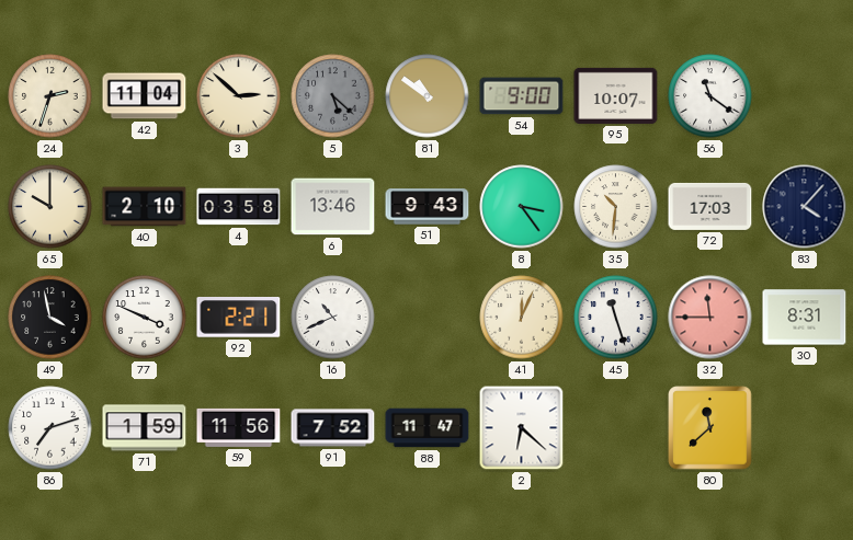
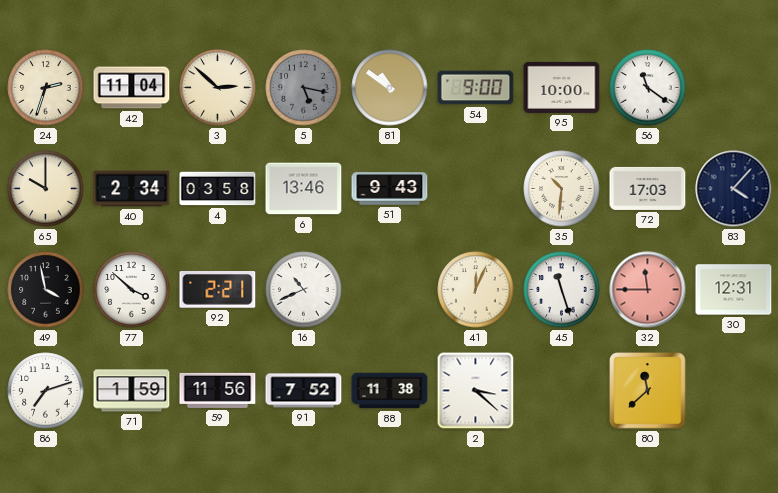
5: 5:22 -> 5:17
95: 10:07 -> 10:00
40: 2:10 -> 2:34
8: 3:24 -> none
77: 3:49 -> 3:52
30: 8:31 -> 12:31
88: 11:47 -> 11:38
2: 6:22 -> 3:22
